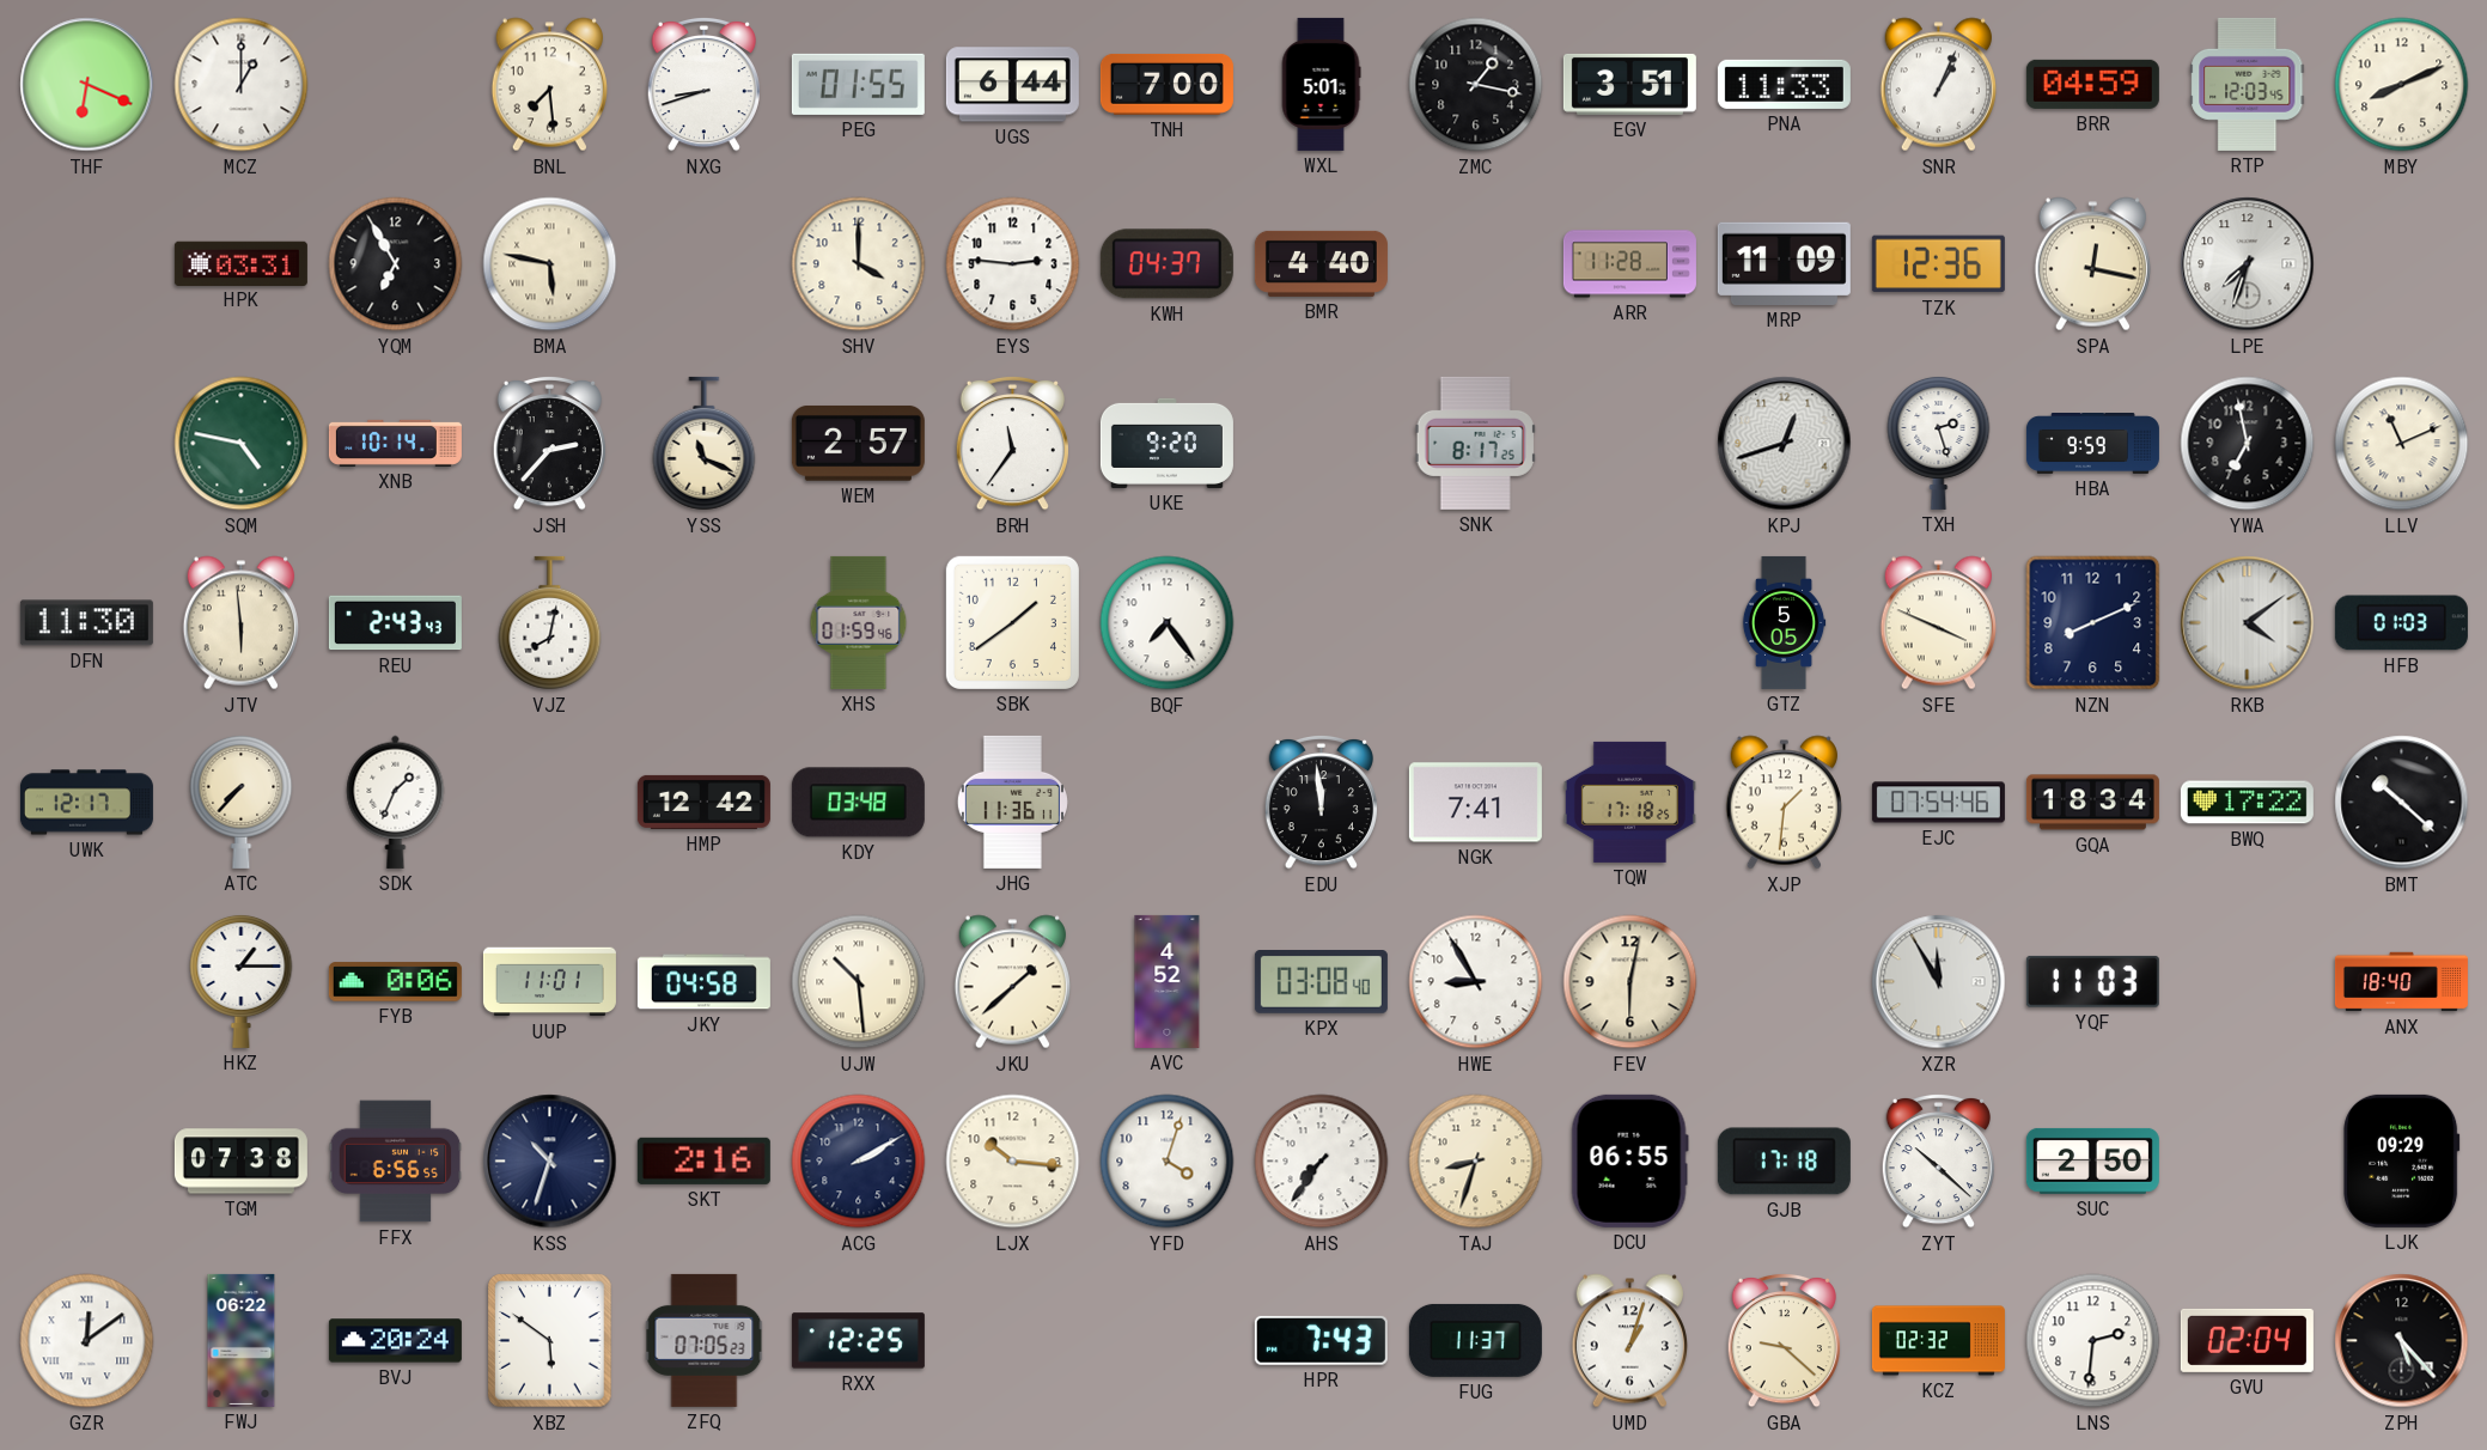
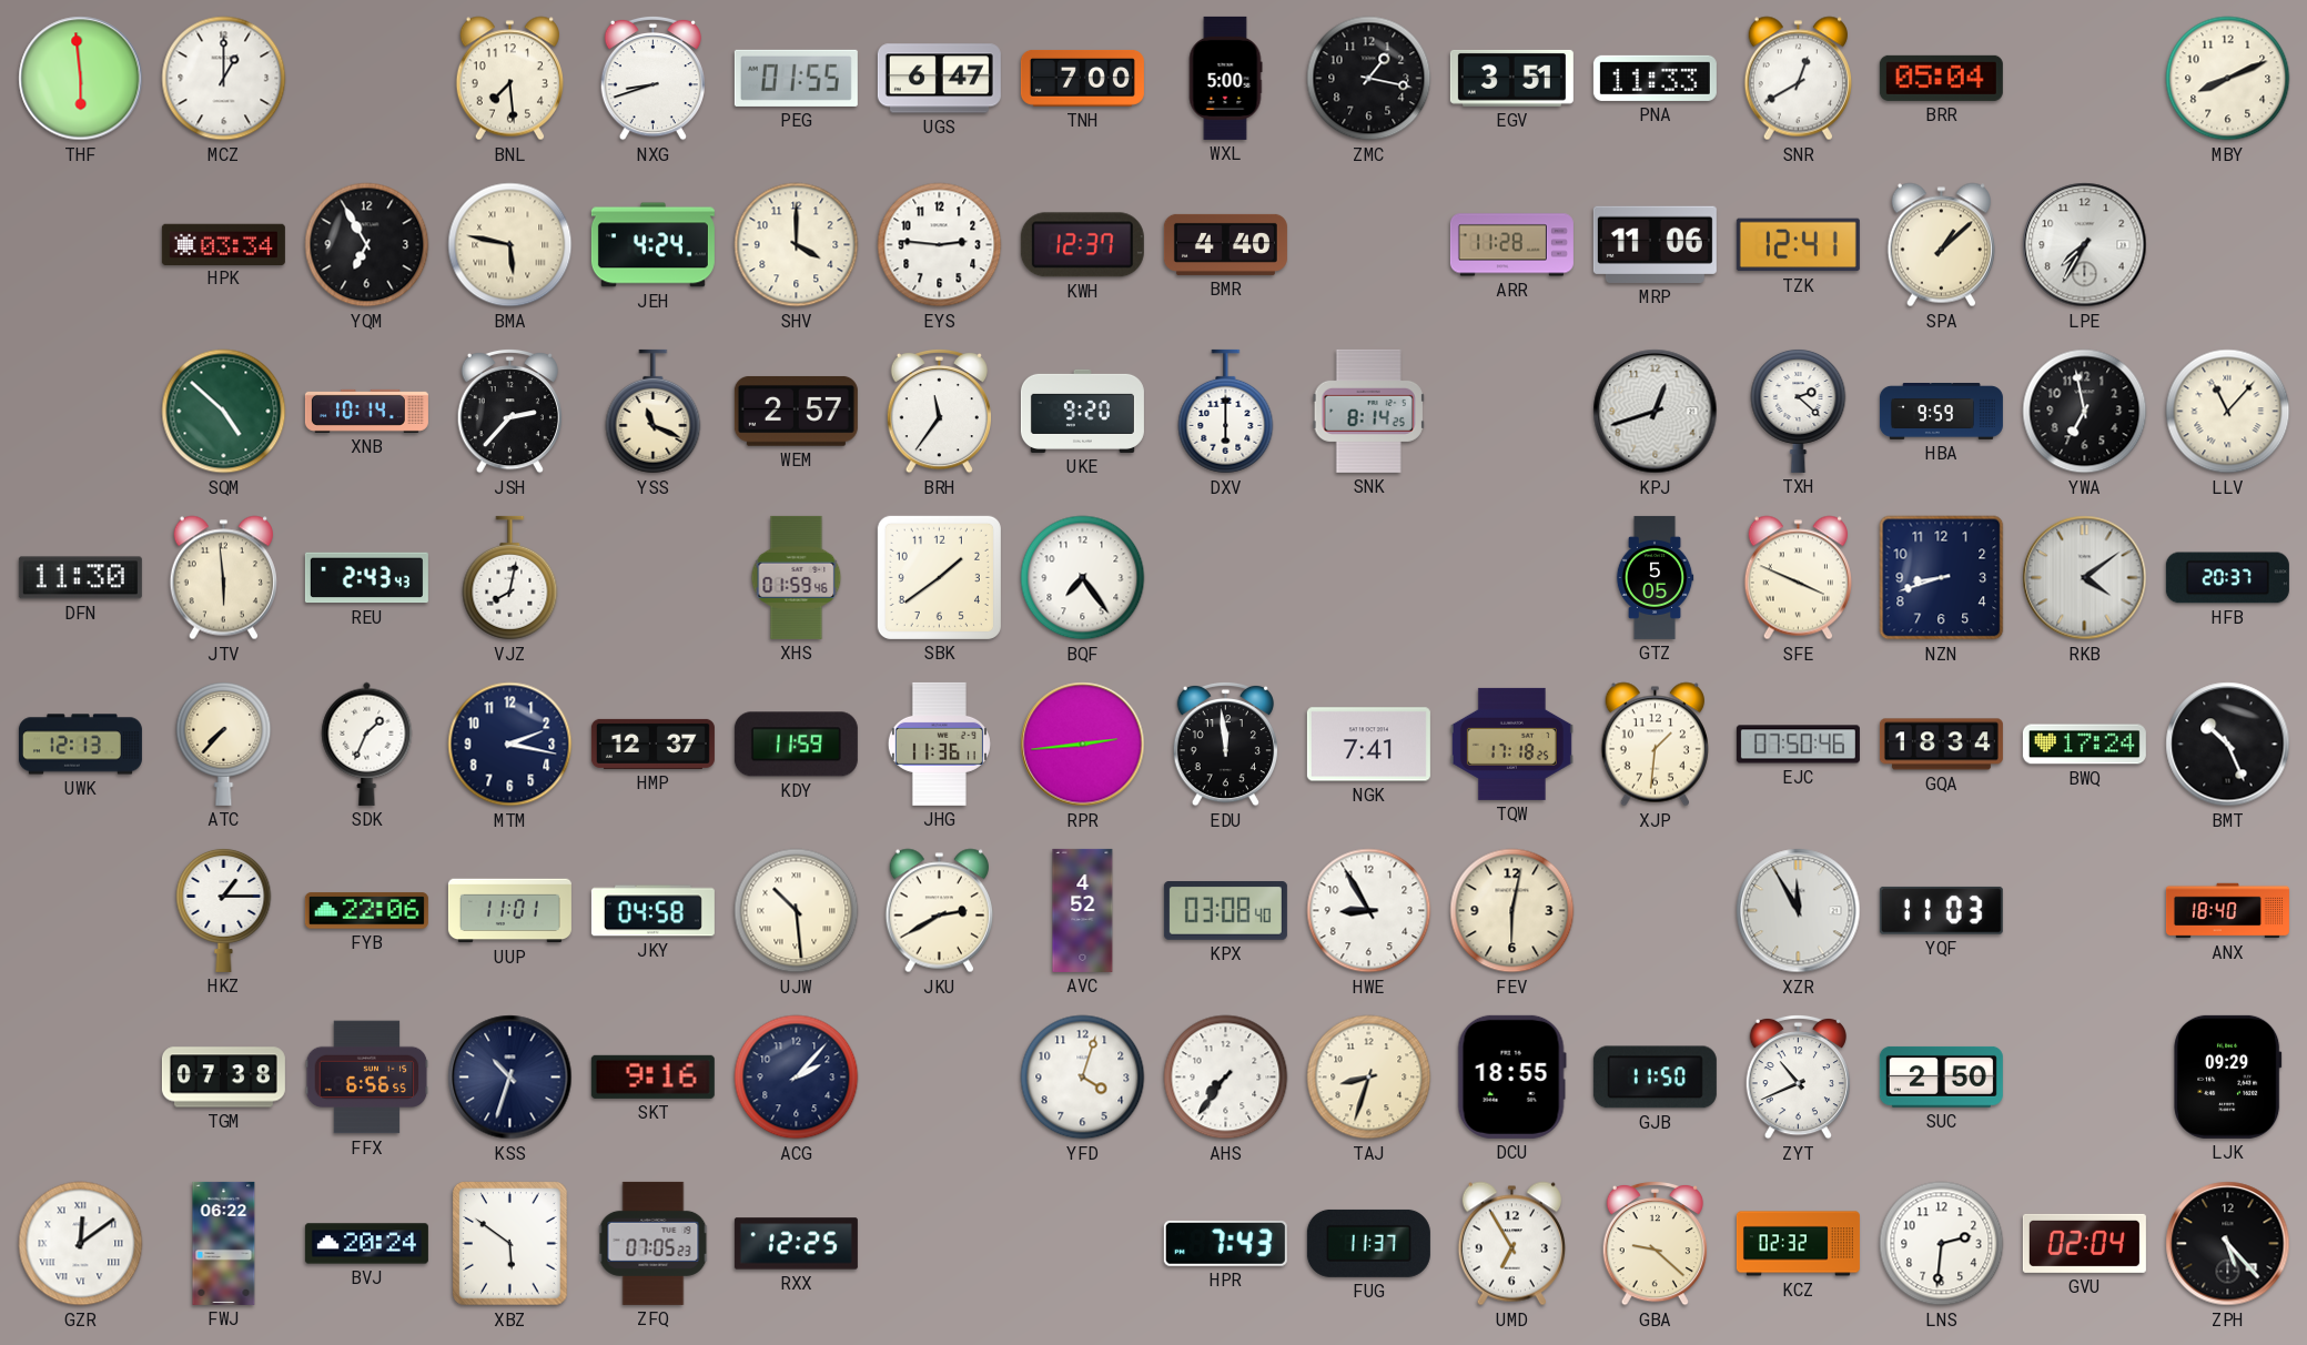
THF: 6:19 -> 5:59
UGS: 6:44 -> 6:47
WXL: 5:01 -> 5:00
SNR: 1:04 -> 12:40
BRR: 04:59 -> 05:04
RTP: 12:03 -> none
HPK: 03:31 -> 03:34
JEH: none -> 4:24
KWH: 04:37 -> 12:37
MRP: 11:09 -> 11:06
TZK: 12:36 -> 12:41
SPA: 12:17 -> 1:08
LPE: 7:33 -> 7:35
SQM: 4:47 -> 4:52
DXV: none -> 6:00
SNK: 8:17 -> 8:14
TXH: 2:27 -> 2:22
LLV: 11:11 -> 11:07
NZN: 8:11 -> 8:42
HFB: 01:03 -> 20:37
UWK: 12:17 -> 12:13
MTM: none -> 2:17
HMP: 12:42 -> 12:37
KDY: 03:48 -> 11:59
RPR: none -> 2:44
EJC: 07:54 -> 07:50
BWQ: 17:22 -> 17:24
BMT: 10:22 -> 10:26
FYB: 0:06 -> 22:06
JKU: 1:38 -> 2:40
SKT: 2:16 -> 9:16
ACG: 2:10 -> 2:07
LJX: 10:16 -> none
DCU: 06:55 -> 18:55
GJB: 17:18 -> 11:50
ZYT: 10:22 -> 10:41
UMD: 1:03 -> 6:55
